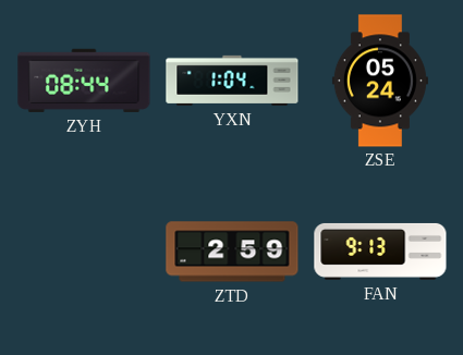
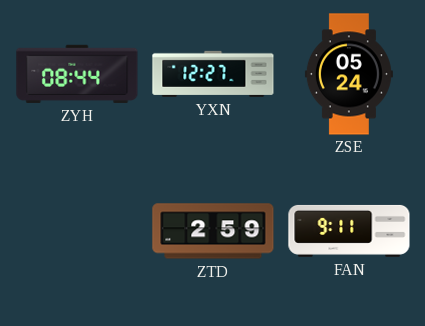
YXN: 1:04 -> 12:27
FAN: 9:13 -> 9:11
